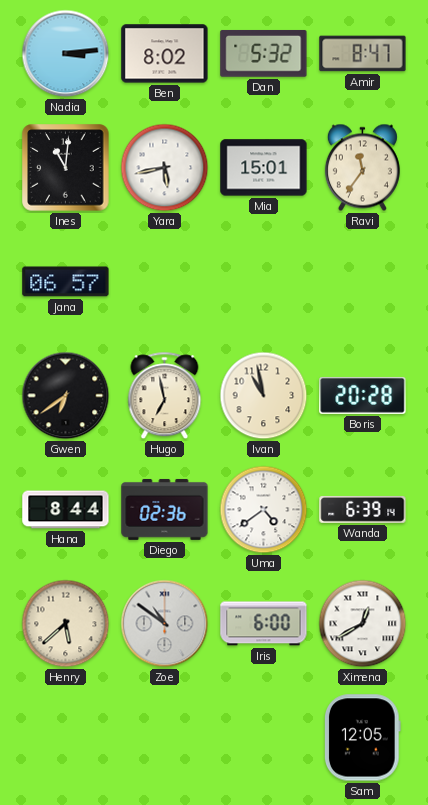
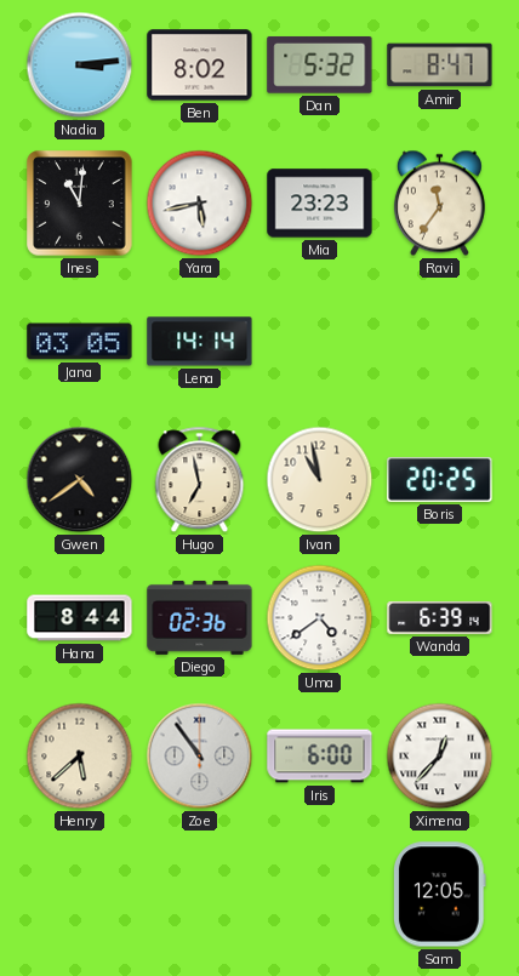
Mia: 15:01 -> 23:23
Jana: 06:57 -> 03:05
Lena: none -> 14:14
Gwen: 6:39 -> 4:39
Boris: 20:28 -> 20:25
Zoe: 10:51 -> 10:54
Ximena: 12:40 -> 12:37
